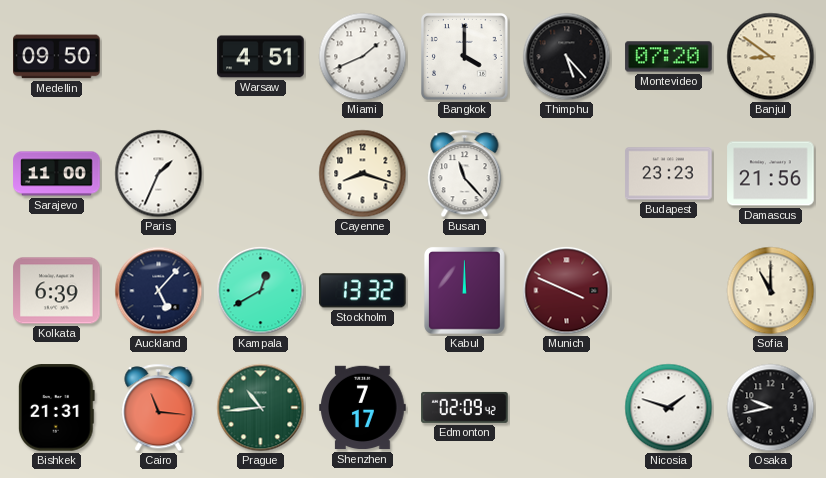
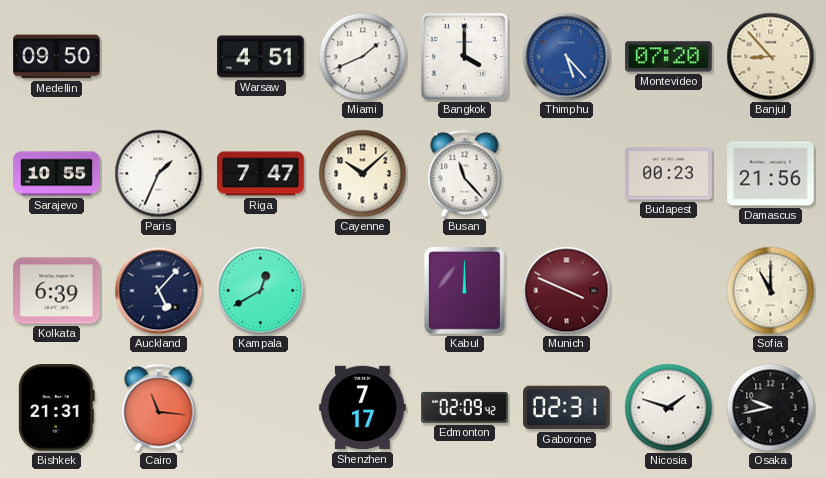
Thimphu dial: black -> blue
Banjul: 8:51 -> 8:53
Sarajevo: 11:00 -> 10:55
Riga: none -> 7:47
Cayenne: 8:18 -> 10:08
Budapest: 23:23 -> 00:23
Stockholm: 13:32 -> none
Prague: 10:44 -> none
Gaborone: none -> 02:31
